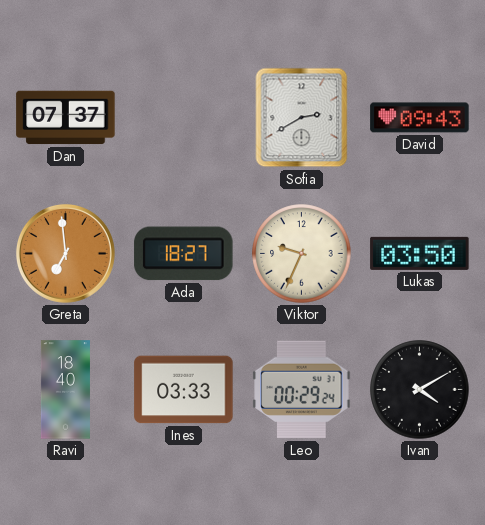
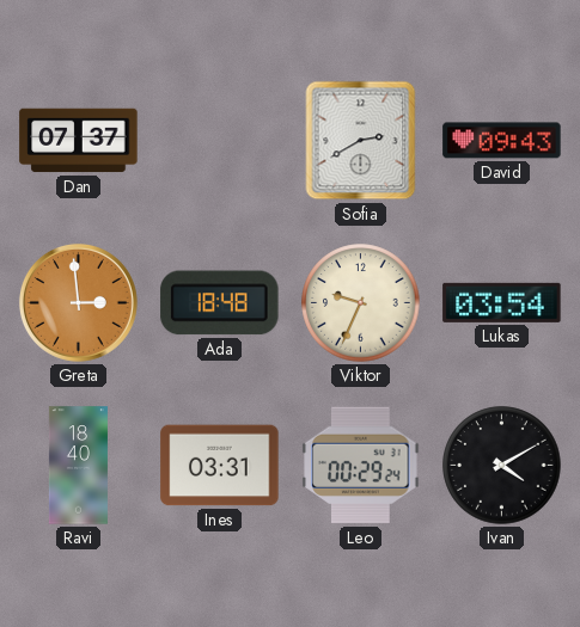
Greta: 6:59 -> 2:59
Ada: 18:27 -> 18:48
Lukas: 03:50 -> 03:54
Ines: 03:33 -> 03:31
